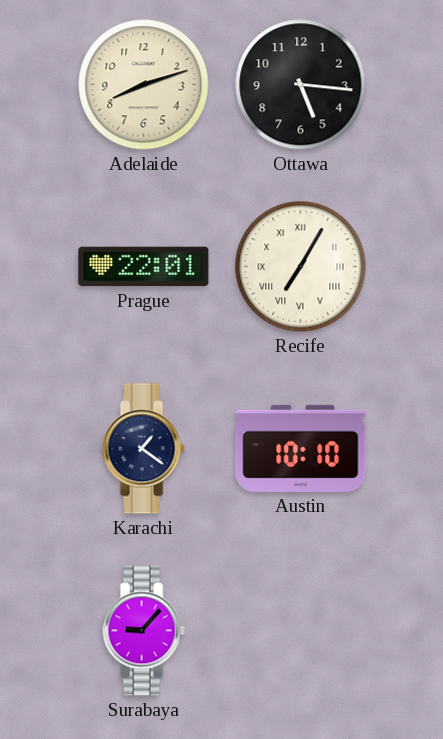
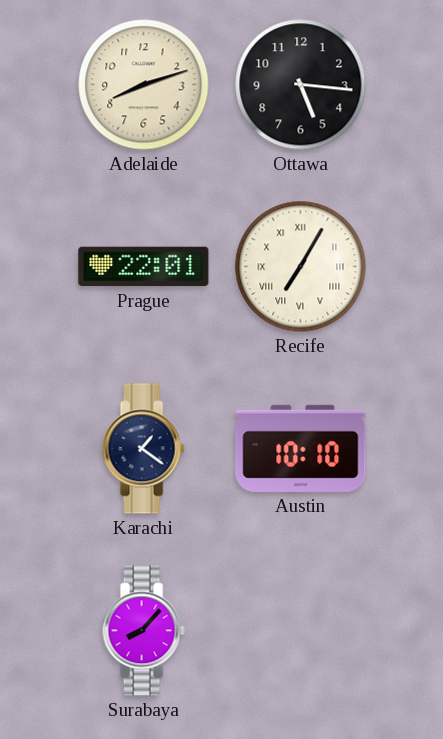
Surabaya: 9:07 -> 8:07
